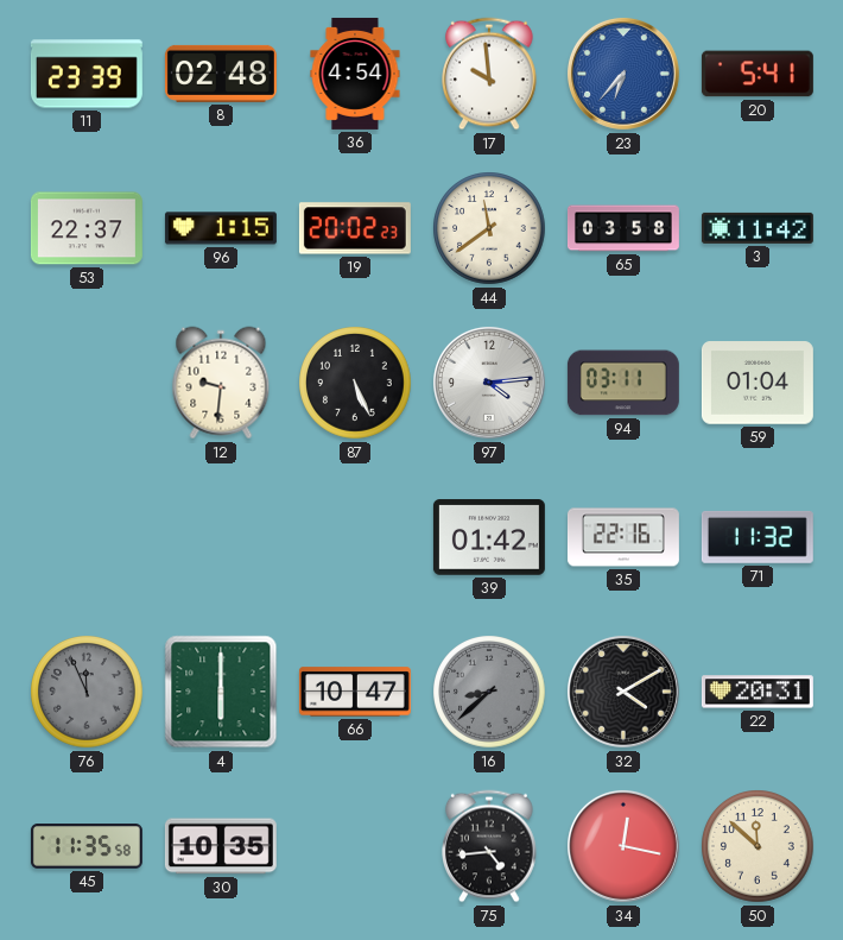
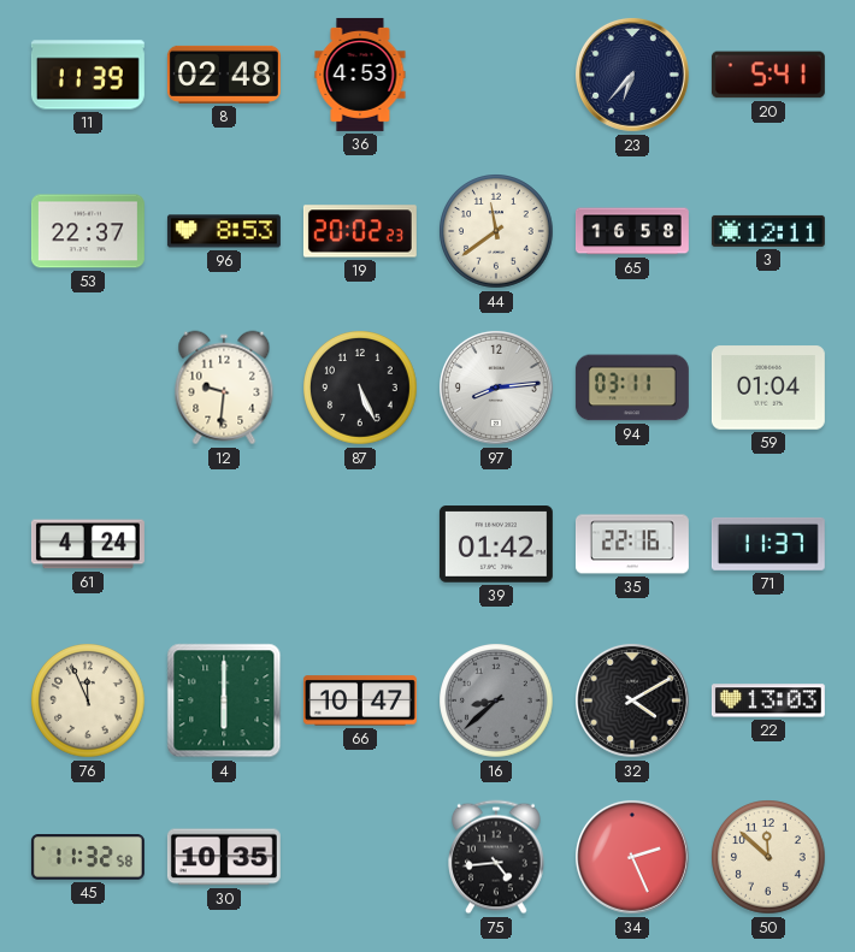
11: 23:39 -> 11:39
36: 4:54 -> 4:53
17: 9:59 -> none
23 dial: blue -> navy
96: 1:15 -> 8:53
65: 03:58 -> 16:58
3: 11:42 -> 12:11
97: 4:14 -> 8:14
61: none -> 4:24
71: 11:32 -> 11:37
76 dial: grey -> cream
22: 20:31 -> 13:03
45: 11:35 -> 11:32
34: 12:17 -> 2:26
